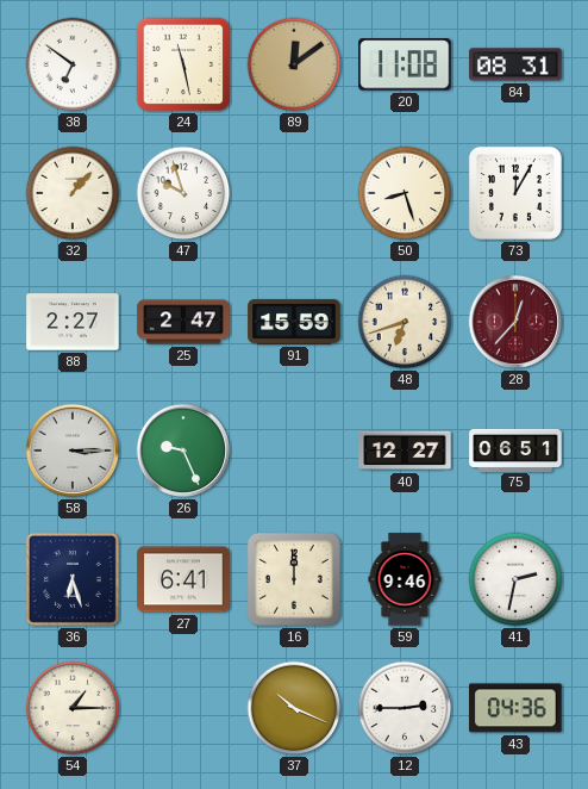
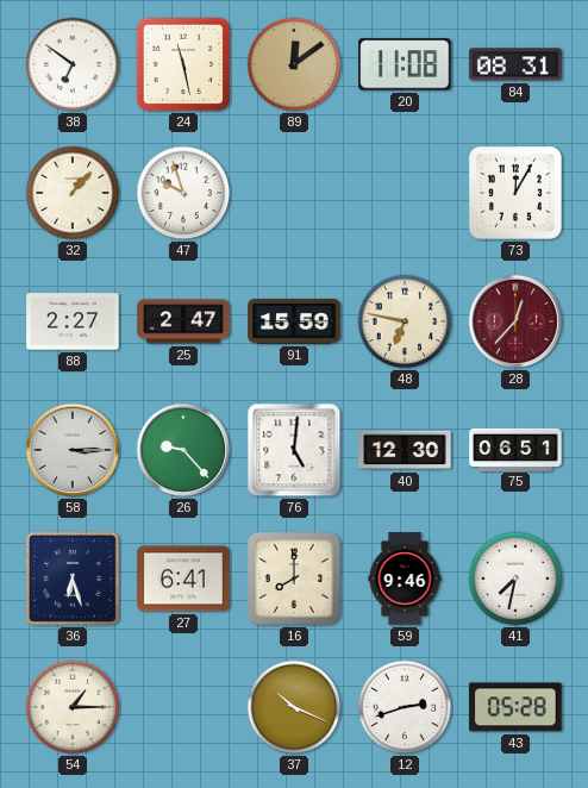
50: 8:27 -> none
48: 6:42 -> 6:47
26: 9:26 -> 9:23
76: none -> 5:01
40: 12:27 -> 12:30
16: 12:00 -> 8:00
41: 2:32 -> 7:32
12: 2:45 -> 2:42
43: 04:36 -> 05:28
